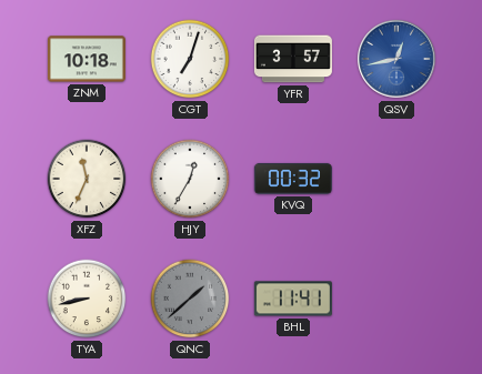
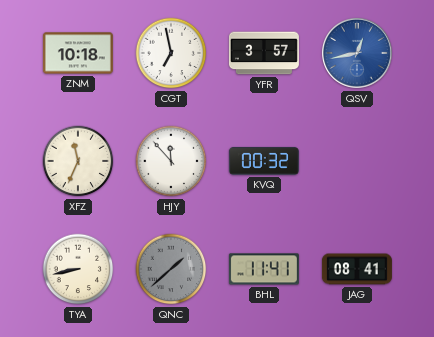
CGT: 7:03 -> 6:58
HJY: 12:35 -> 11:53
JAG: none -> 08:41
